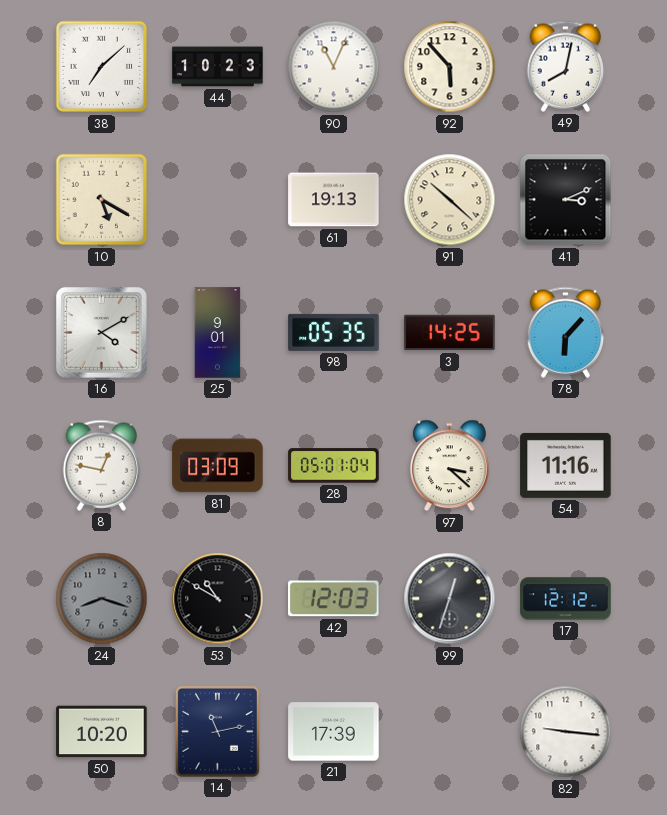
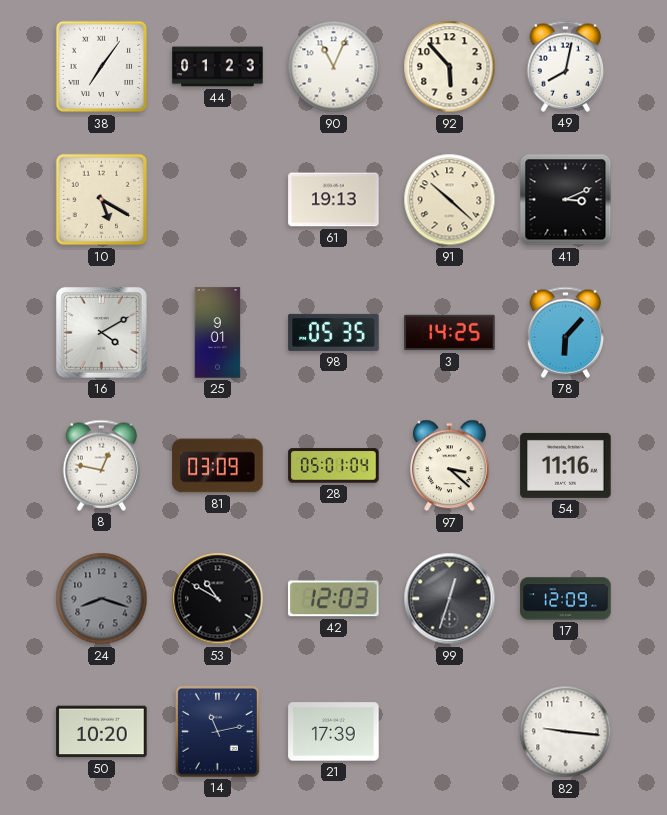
38: 7:08 -> 7:06
44: 10:23 -> 01:23
17: 12:12 -> 12:09
